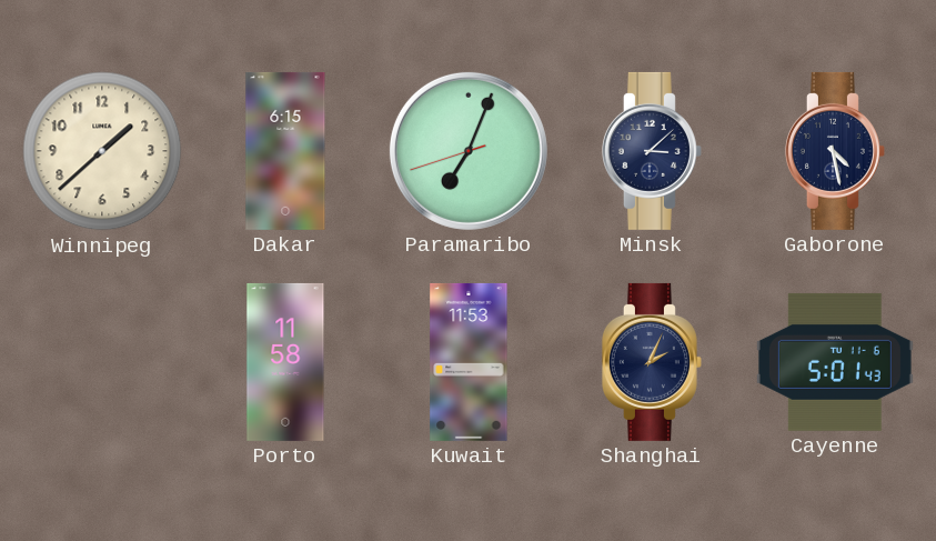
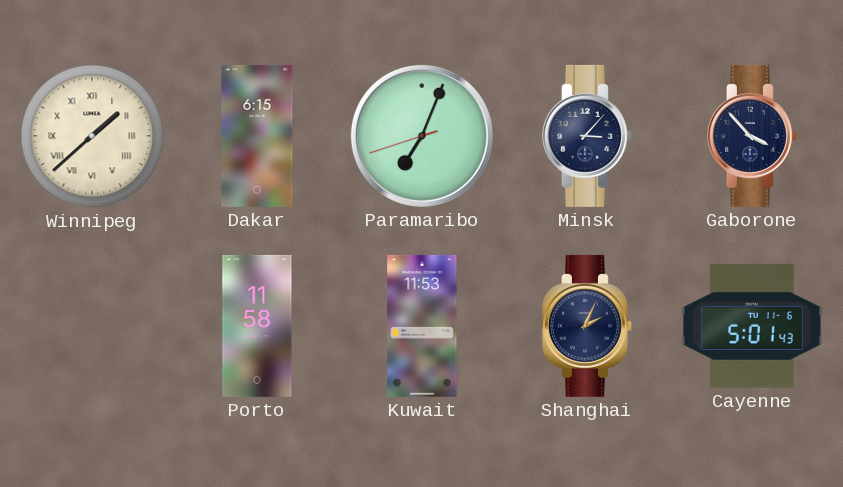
Winnipeg numerals: Arabic -> Roman
Minsk: 3:08 -> 3:07
Gaborone: 4:28 -> 3:53
